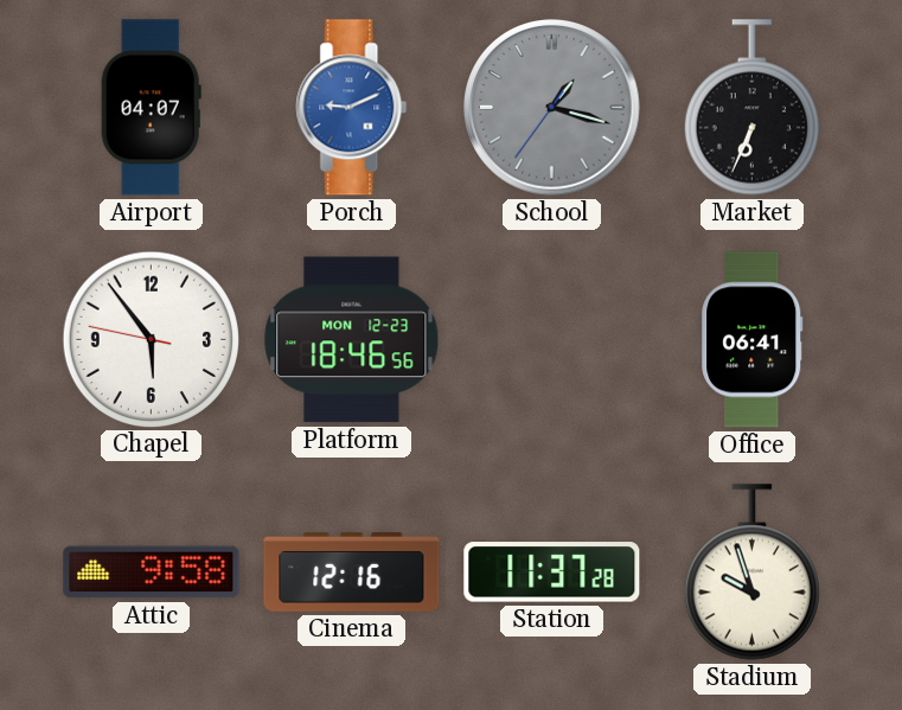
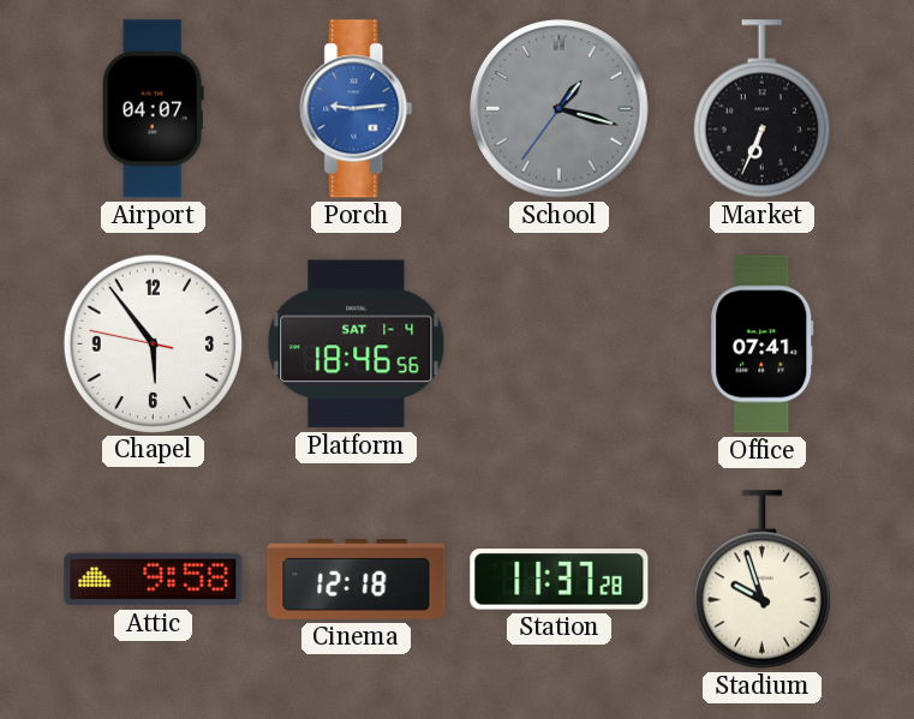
Porch: 9:11 -> 9:14
Platform date: MON 12-23 -> SAT 1-4
Office: 06:41 -> 07:41
Cinema: 12:16 -> 12:18
